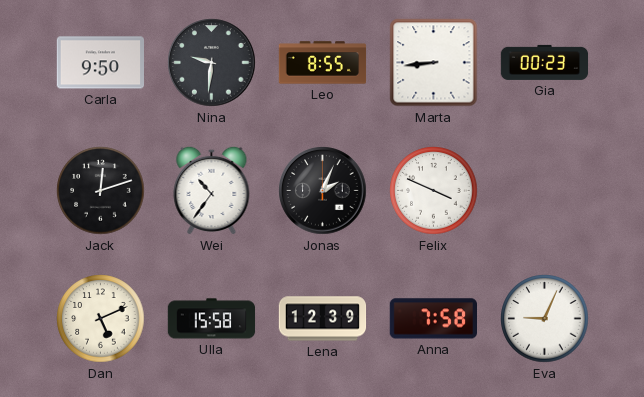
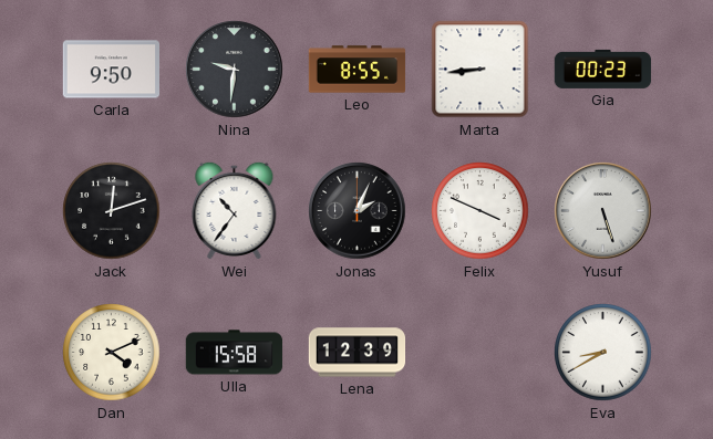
Yusuf: none -> 5:27
Dan: 5:11 -> 4:11
Anna: 7:58 -> none
Eva: 9:04 -> 8:40
